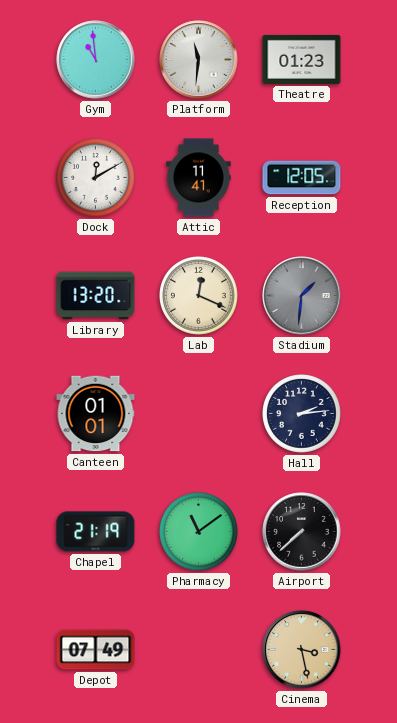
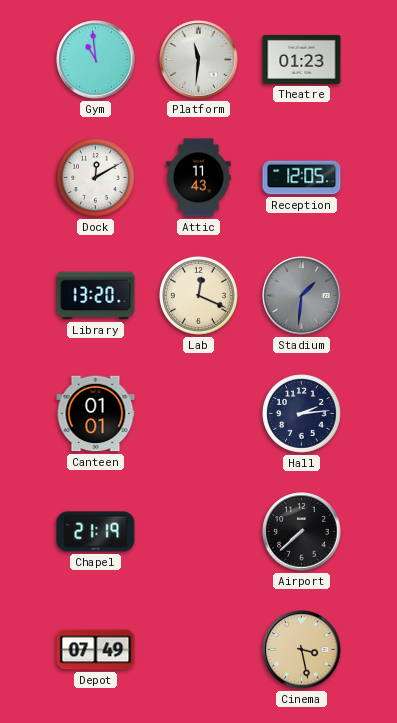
Attic: 11:41 -> 11:43
Pharmacy: 11:09 -> none
